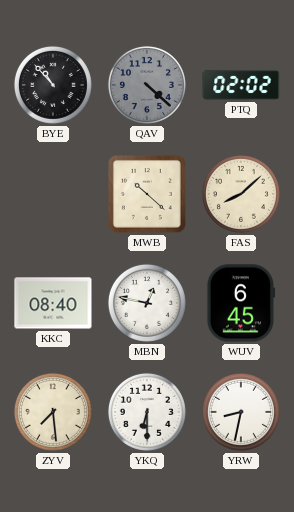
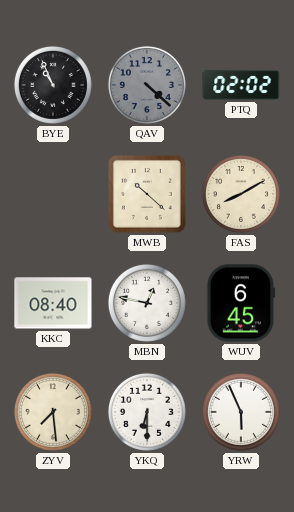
BYE: 10:53 -> 10:56
FAS: 8:08 -> 8:10
YRW: 8:32 -> 5:56
